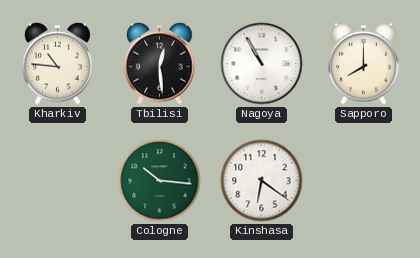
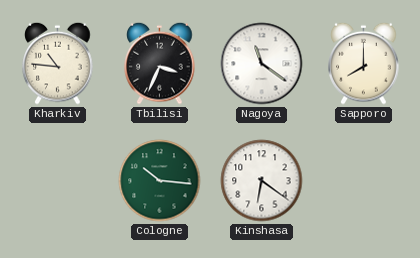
Tbilisi: 12:29 -> 3:34
Nagoya: 10:55 -> 11:21
